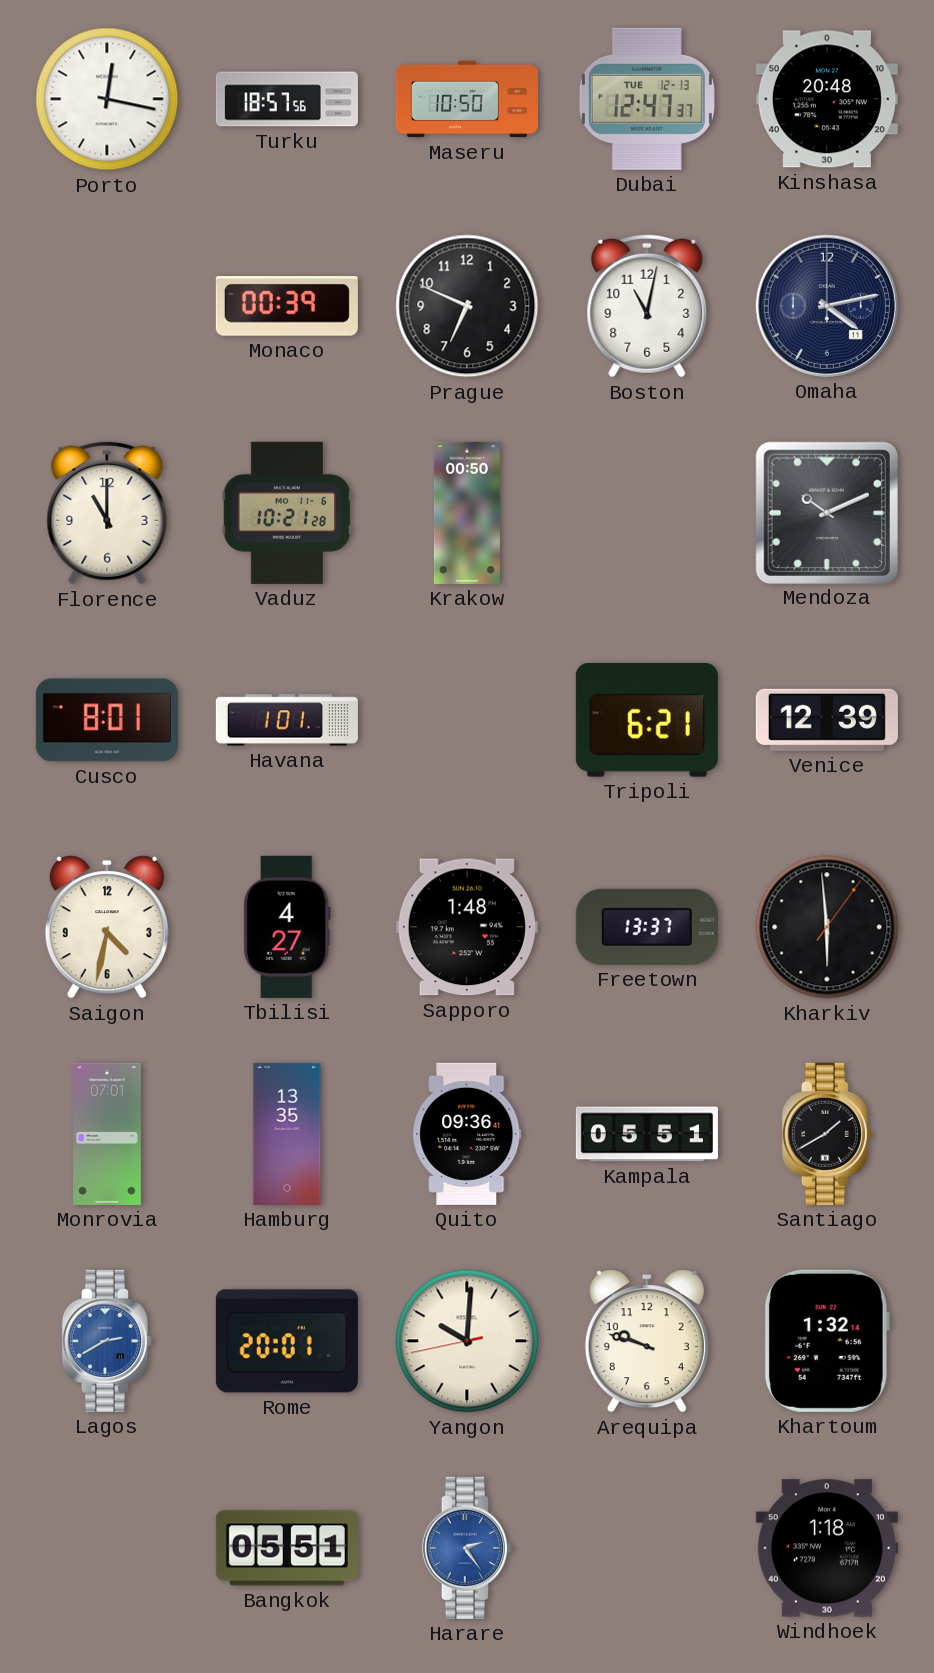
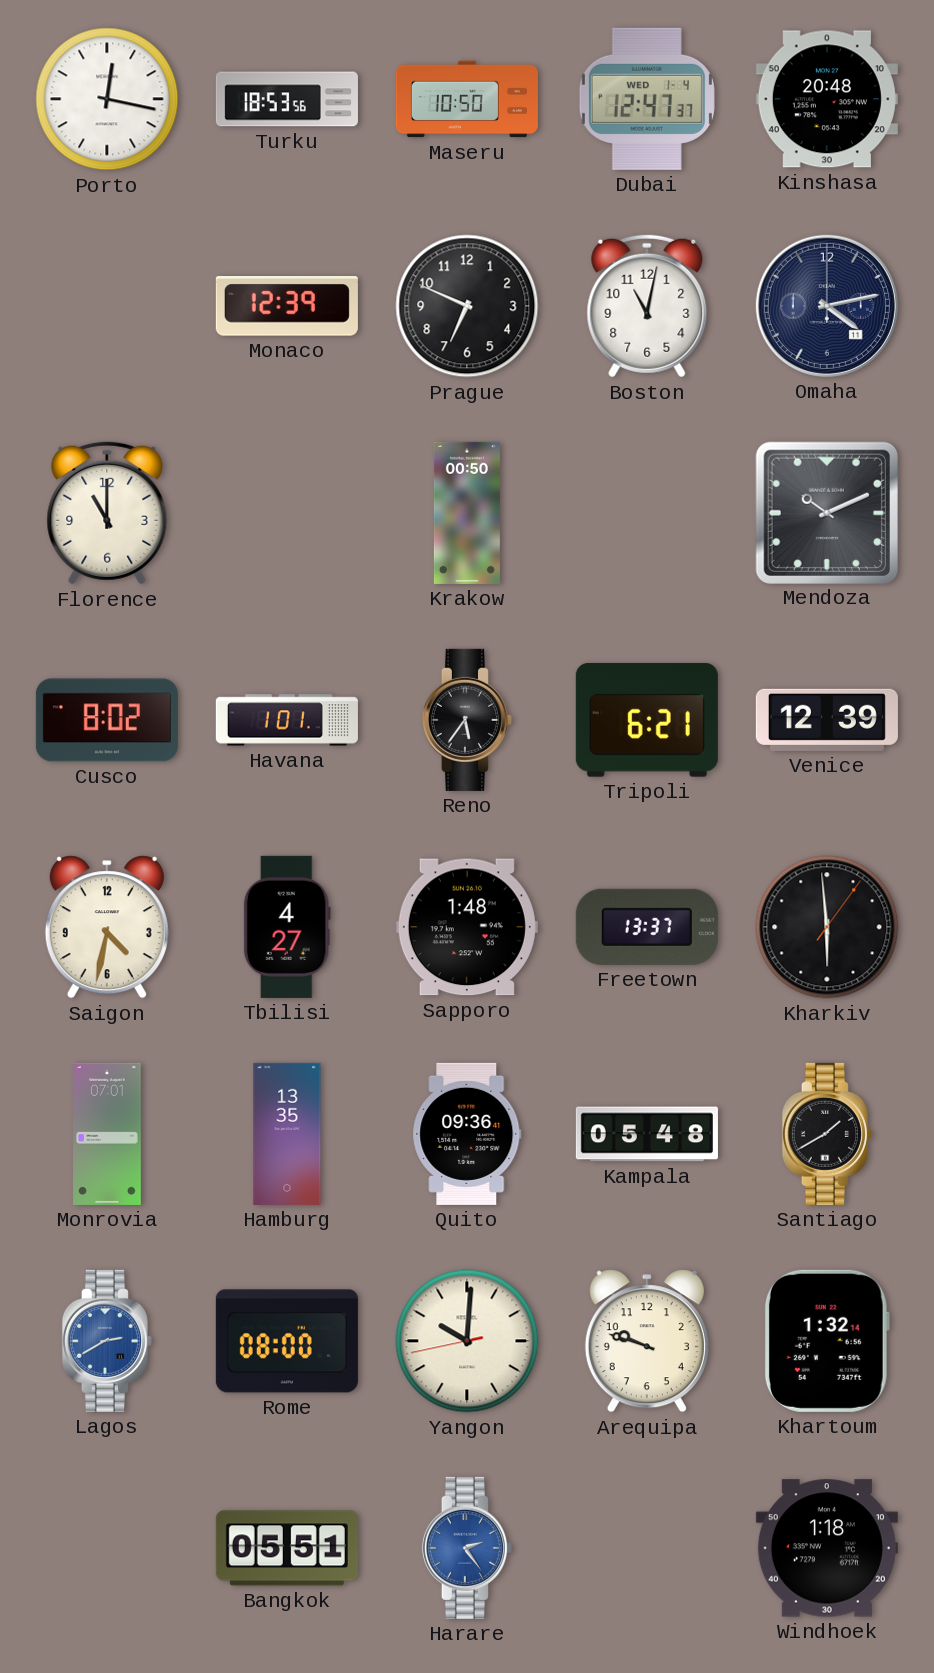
Turku: 18:57 -> 18:53
Dubai date: TUE 12-13 -> WED 1-4
Monaco: 00:39 -> 12:39
Vaduz: 10:21 -> none
Cusco: 8:01 -> 8:02
Reno: none -> 5:36
Kampala: 05:51 -> 05:48
Rome: 20:01 -> 08:00
